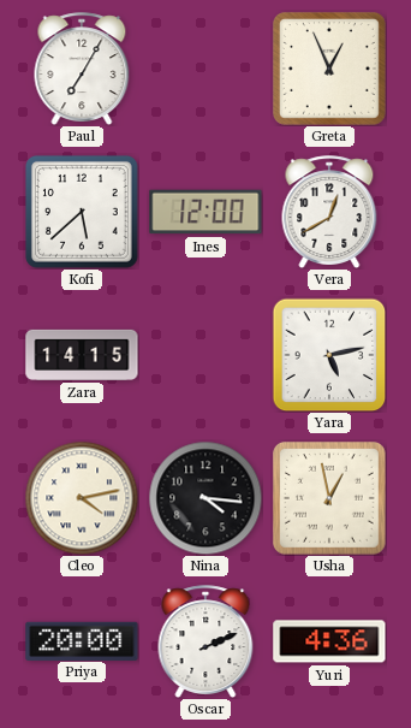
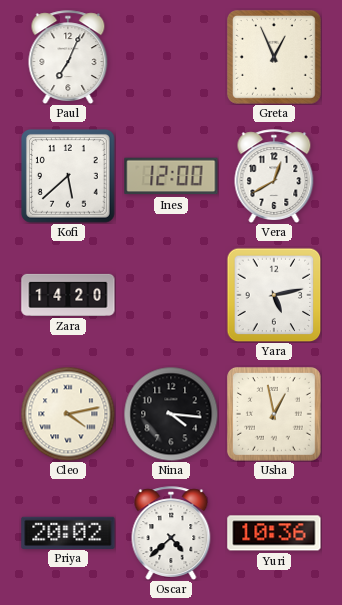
Paul: 7:05 -> 7:04
Zara: 14:15 -> 14:20
Priya: 20:00 -> 20:02
Oscar: 2:11 -> 4:38
Yuri: 4:36 -> 10:36
